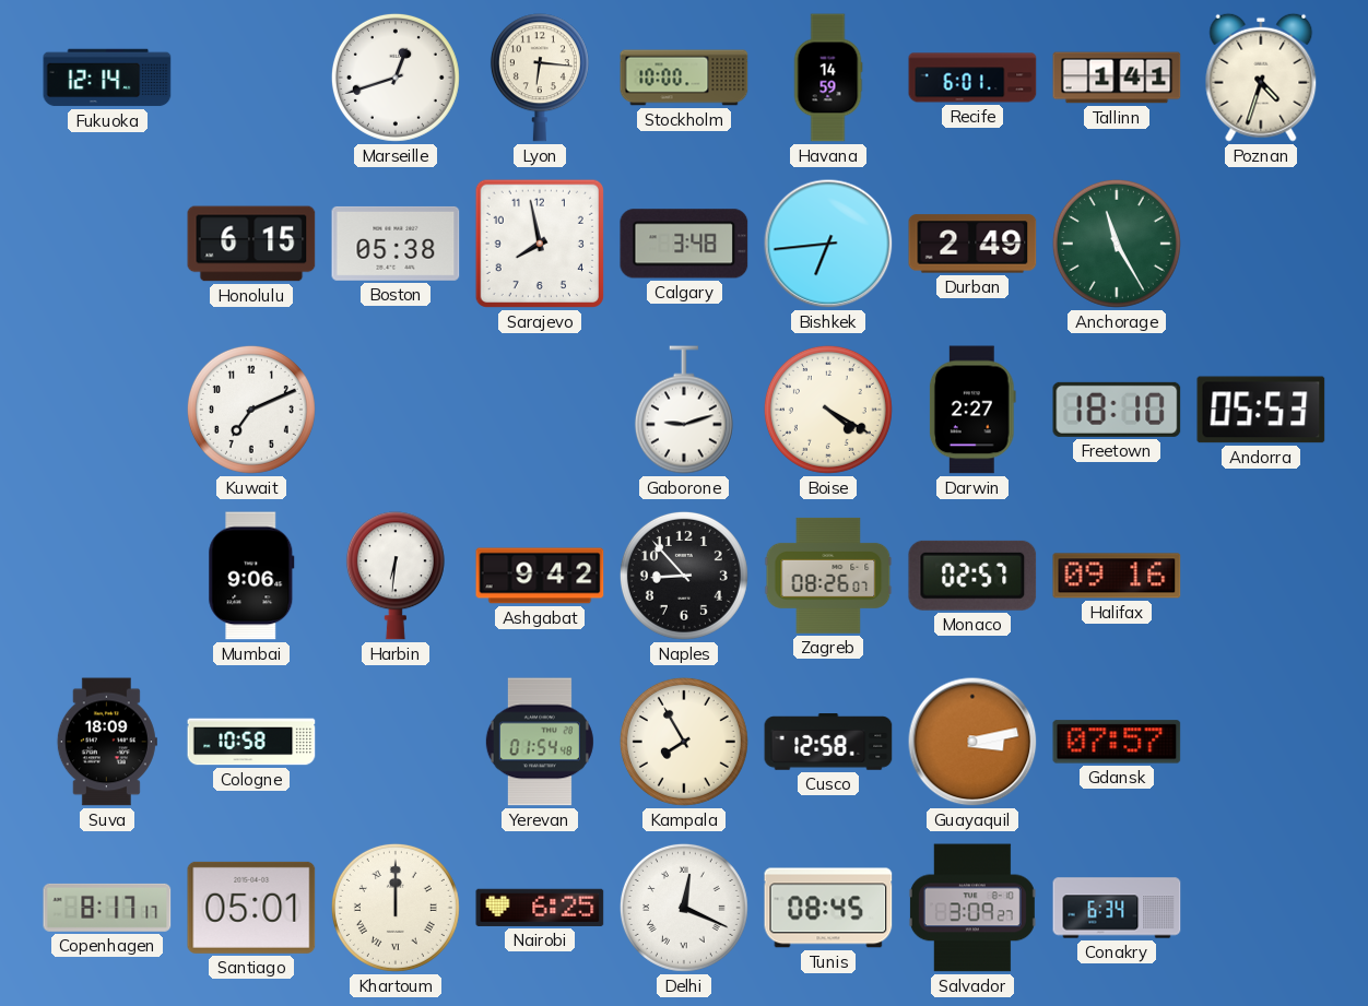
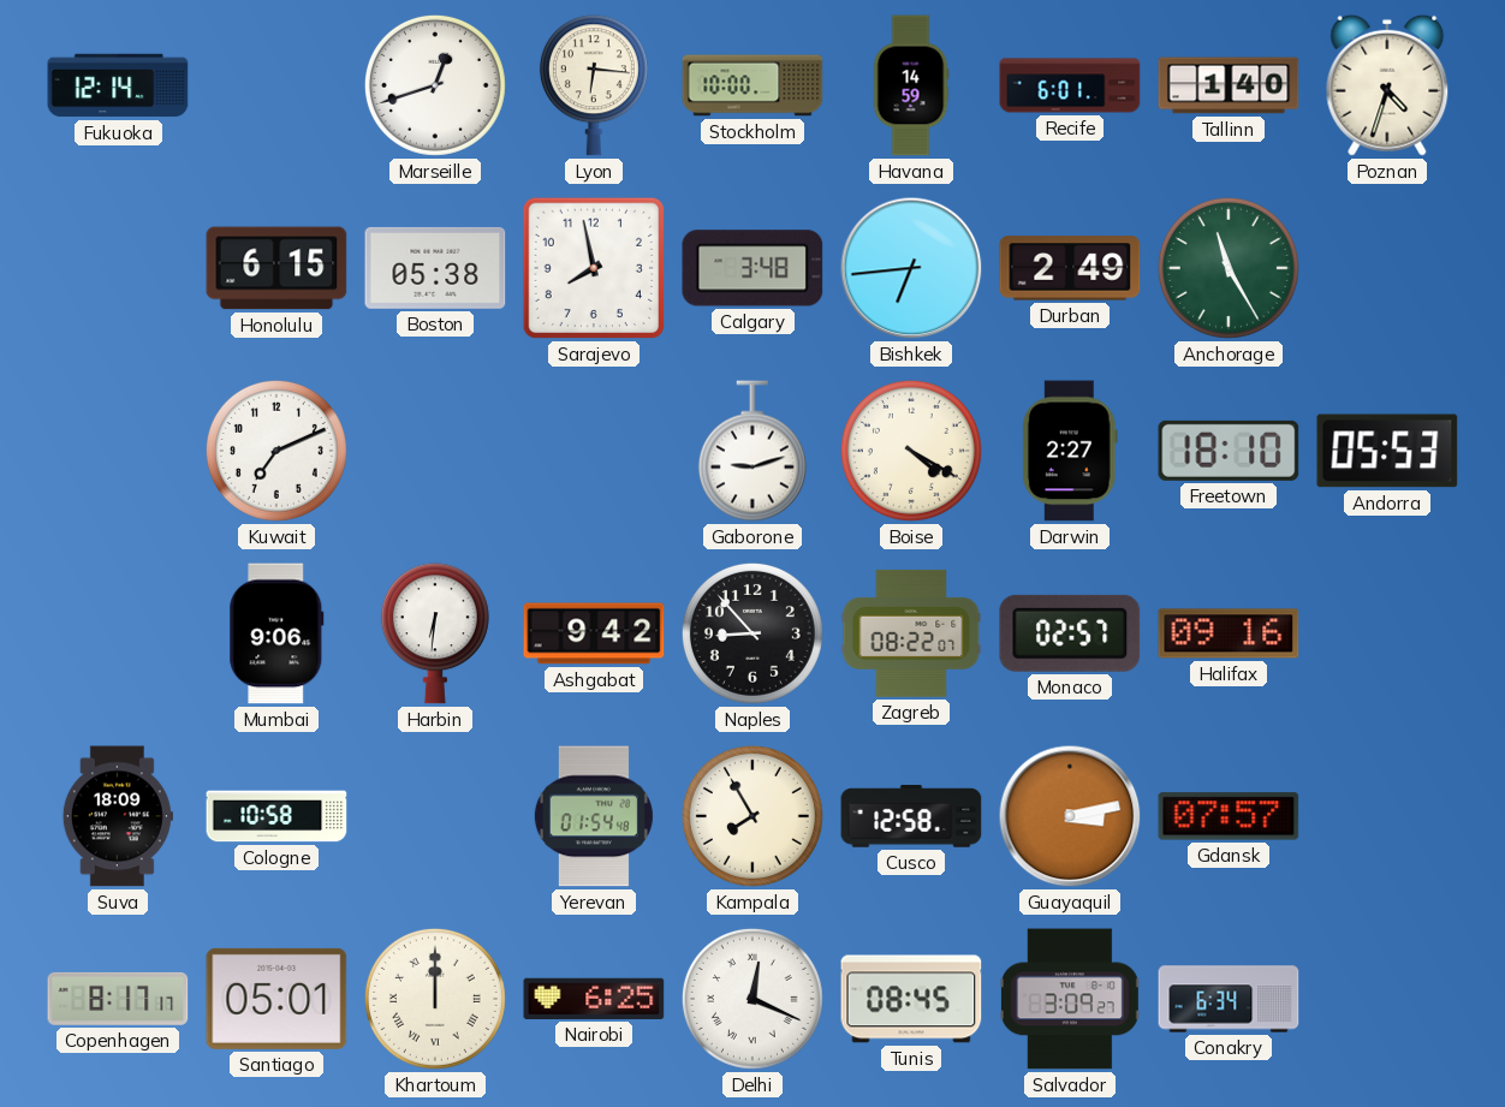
Tallinn: 1:41 -> 1:40
Zagreb: 08:26 -> 08:22
